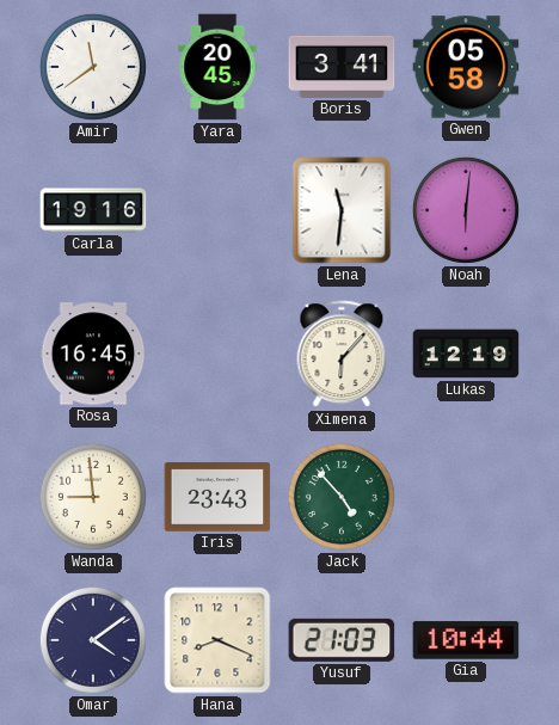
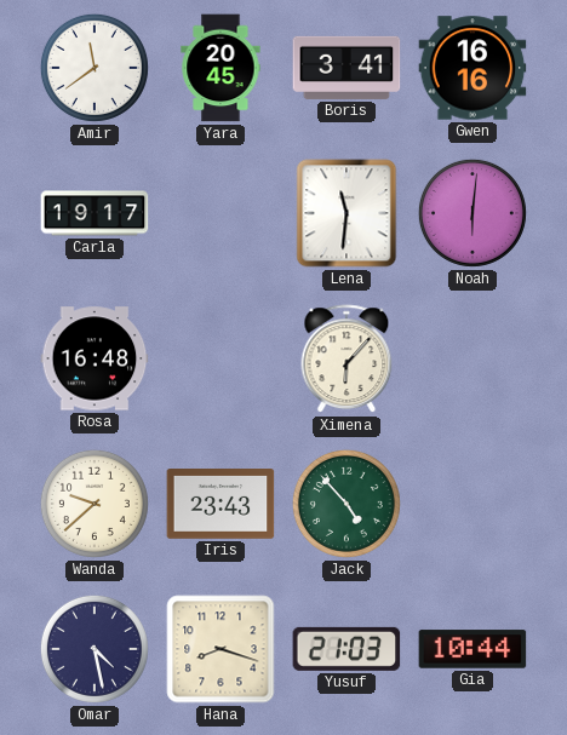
Gwen: 05:58 -> 16:16
Carla: 19:16 -> 19:17
Rosa: 16:45 -> 16:48
Lukas: 12:19 -> none
Wanda: 8:59 -> 9:38
Omar: 4:09 -> 4:28
Hana: 8:19 -> 8:18
